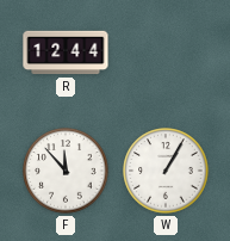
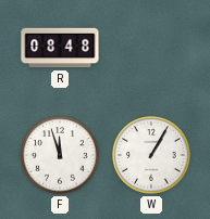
R: 12:44 -> 08:48
F: 11:53 -> 11:57
